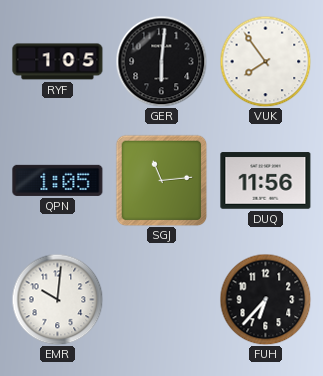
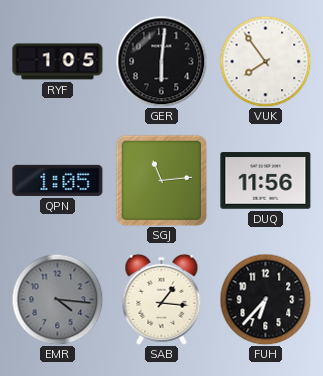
EMR: 10:01 -> 4:16
EMR dial: white -> grey
SAB: none -> 1:16
